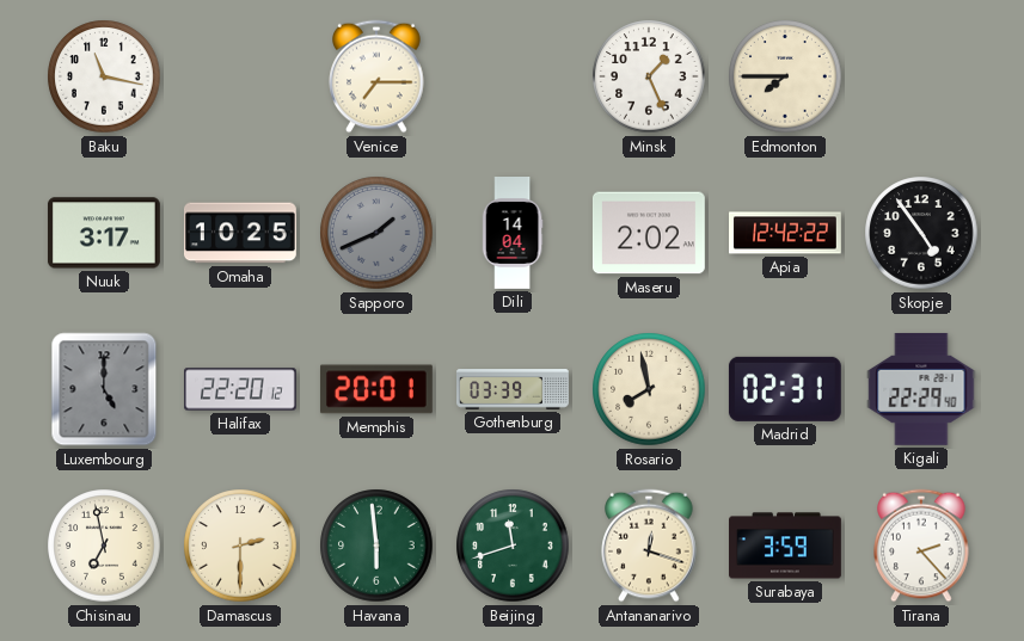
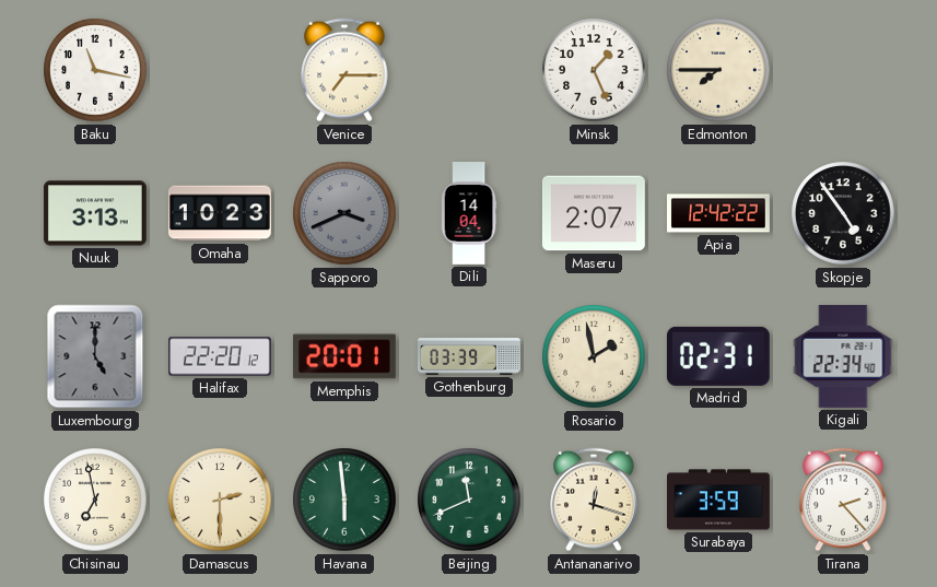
Nuuk: 3:17 -> 3:13
Omaha: 10:25 -> 10:23
Sapporo: 1:41 -> 3:41
Maseru: 2:02 -> 2:07
Rosario: 7:58 -> 1:58
Kigali: 22:29 -> 22:34
Beijing: 11:42 -> 11:41
